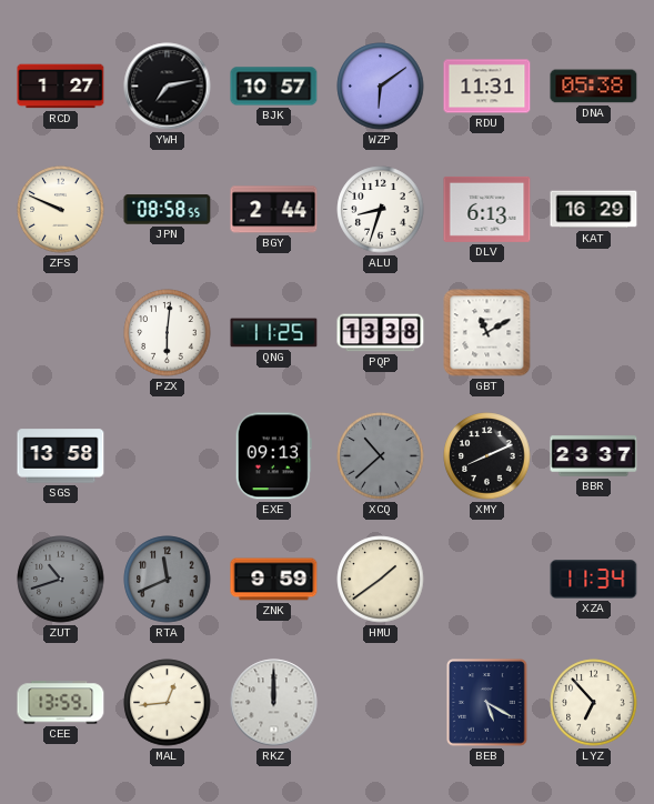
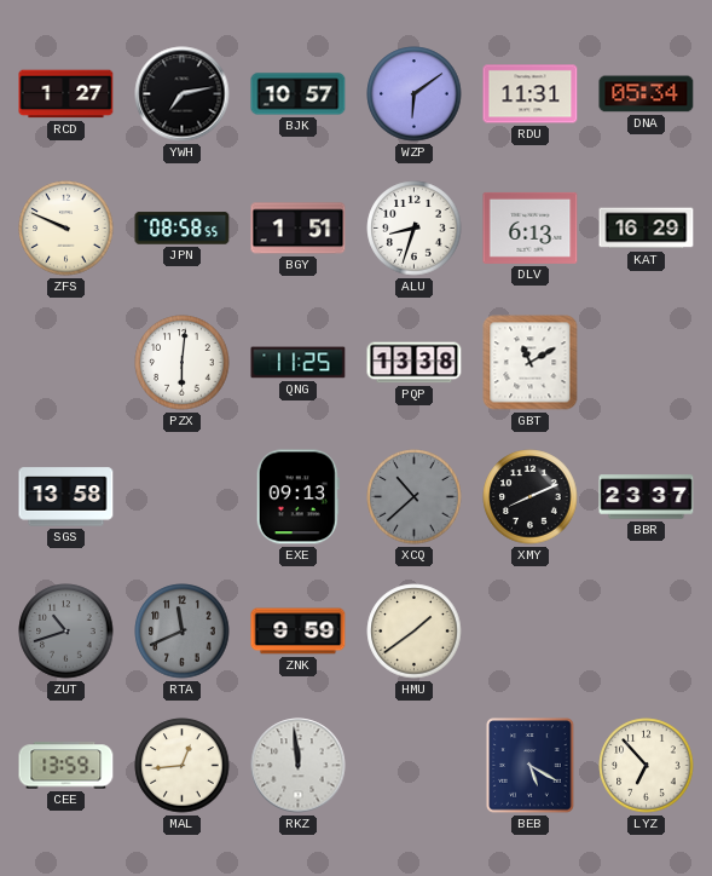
DNA: 05:38 -> 05:34
BGY: 2:44 -> 1:51
XZA: 11:34 -> none
RKZ: 12:00 -> 11:59
